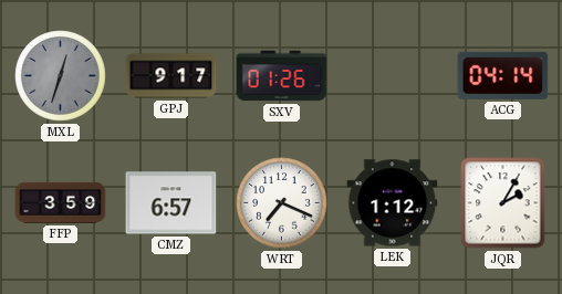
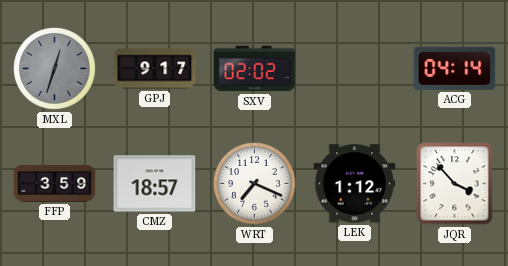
SXV: 01:26 -> 02:02
CMZ: 6:57 -> 18:57
JQR: 2:05 -> 3:53
